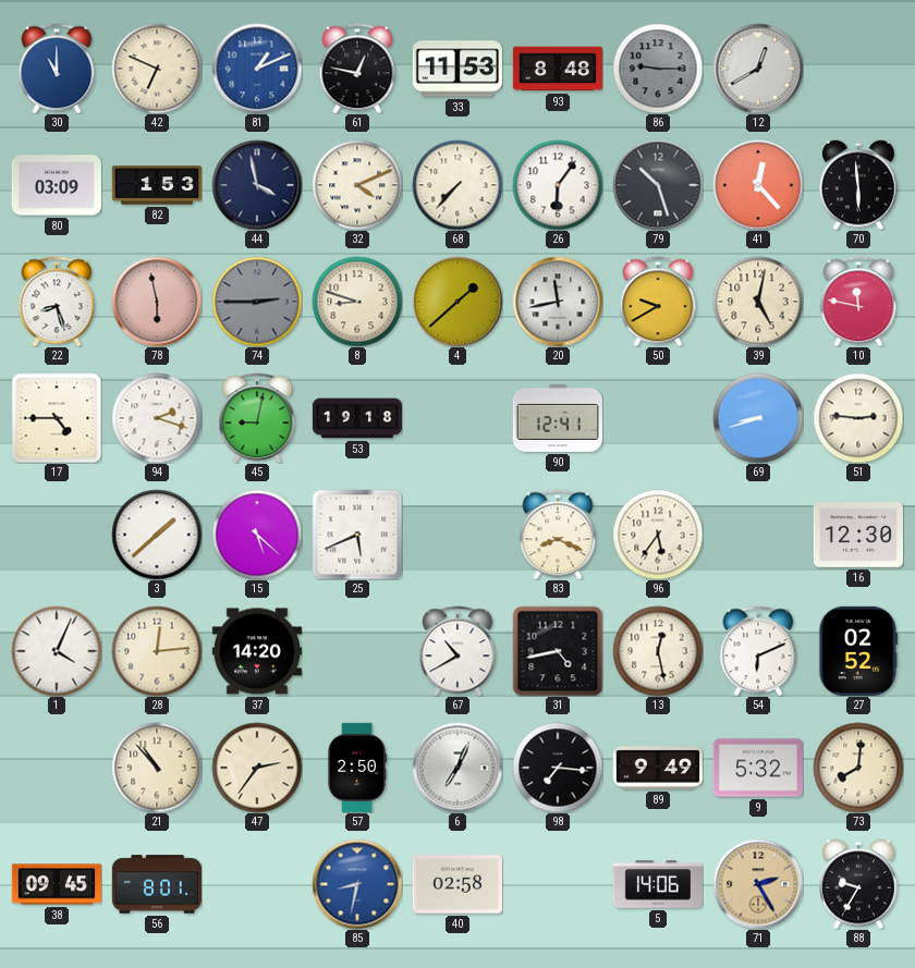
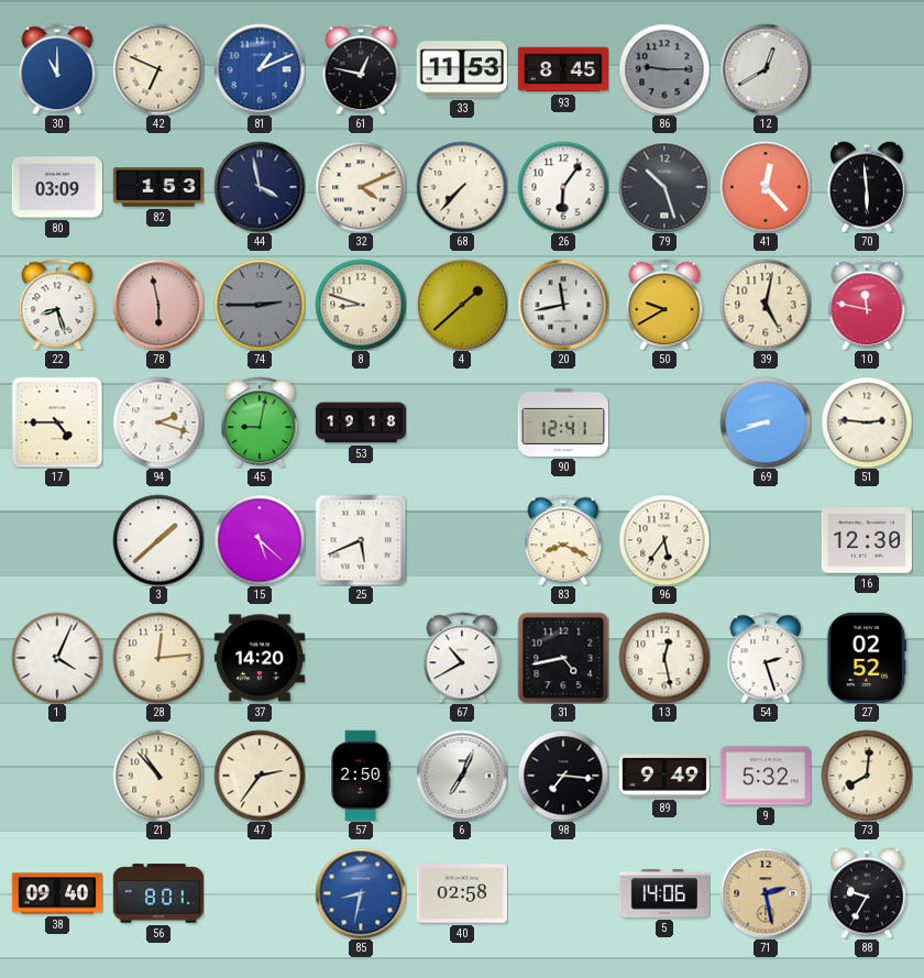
93: 8:48 -> 8:45
54: 6:11 -> 2:27
38: 09:45 -> 09:40
71: 2:25 -> 2:28
